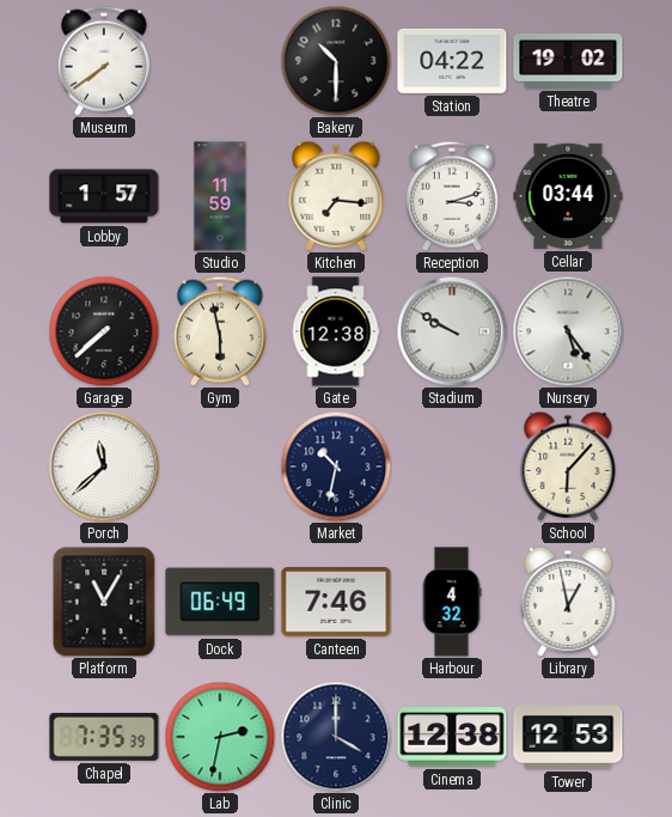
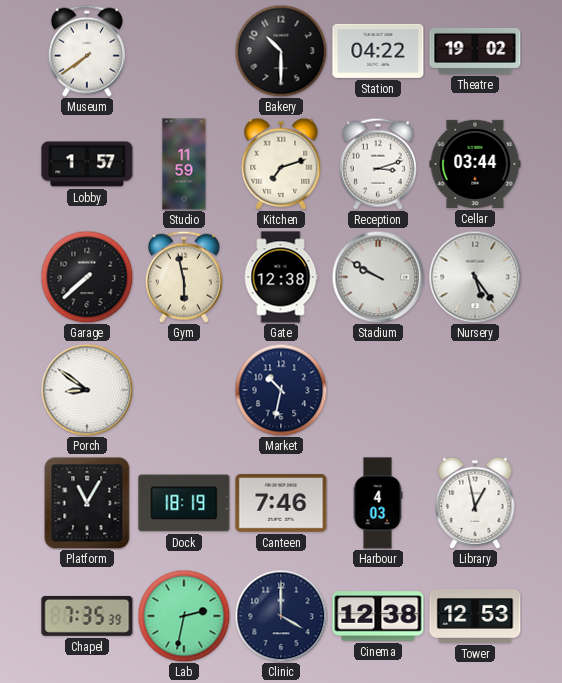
Kitchen: 7:16 -> 7:12
Porch: 11:38 -> 8:51
School: 6:07 -> none
Dock: 06:49 -> 18:19
Harbour: 4:32 -> 4:03
